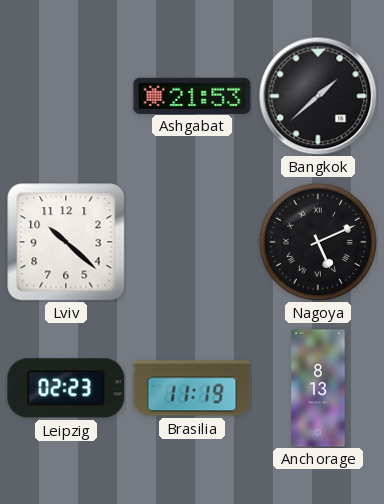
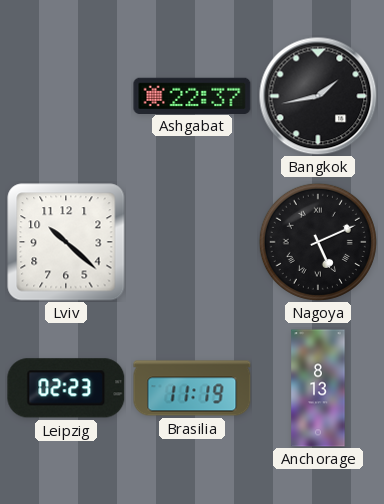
Ashgabat: 21:53 -> 22:37
Bangkok: 1:38 -> 1:43
